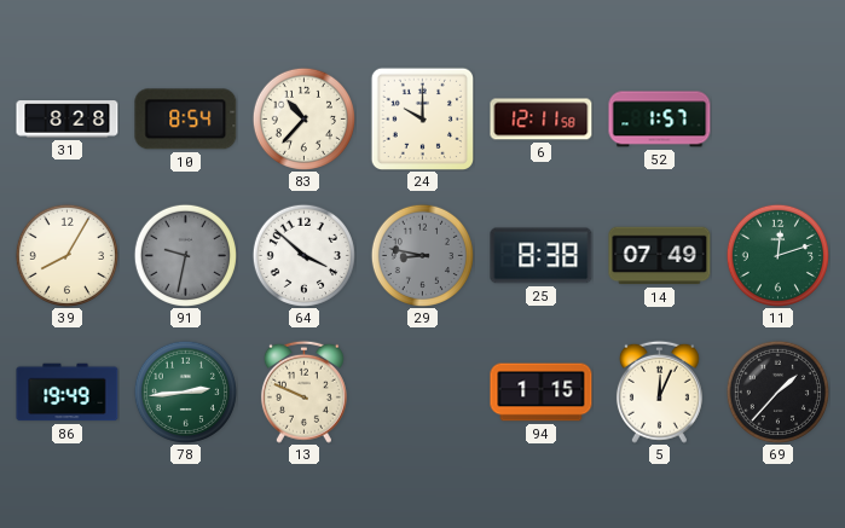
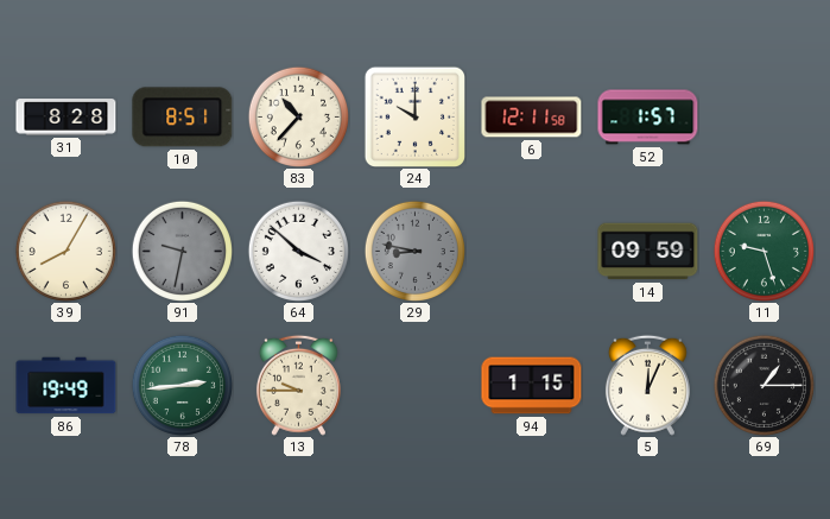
10: 8:54 -> 8:51
25: 8:38 -> none
14: 07:49 -> 09:59
11: 12:12 -> 9:27
13: 9:49 -> 9:45
69: 1:37 -> 1:15
